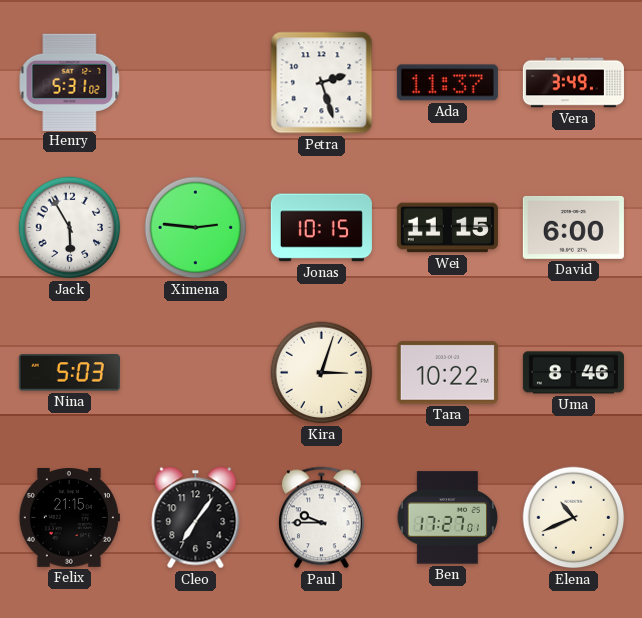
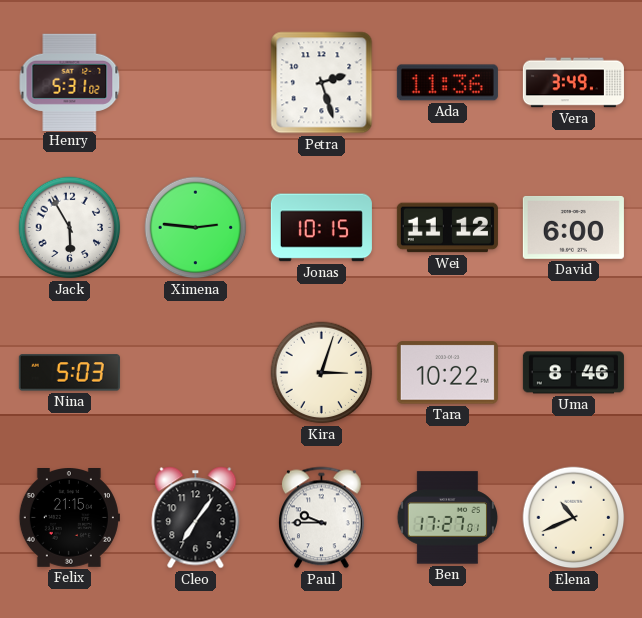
Ada: 11:37 -> 11:36
Wei: 11:15 -> 11:12
